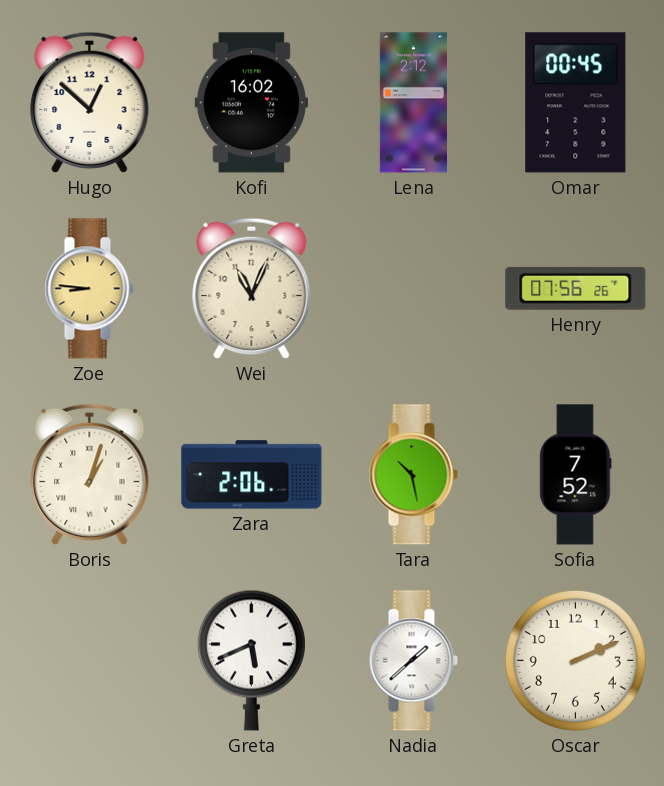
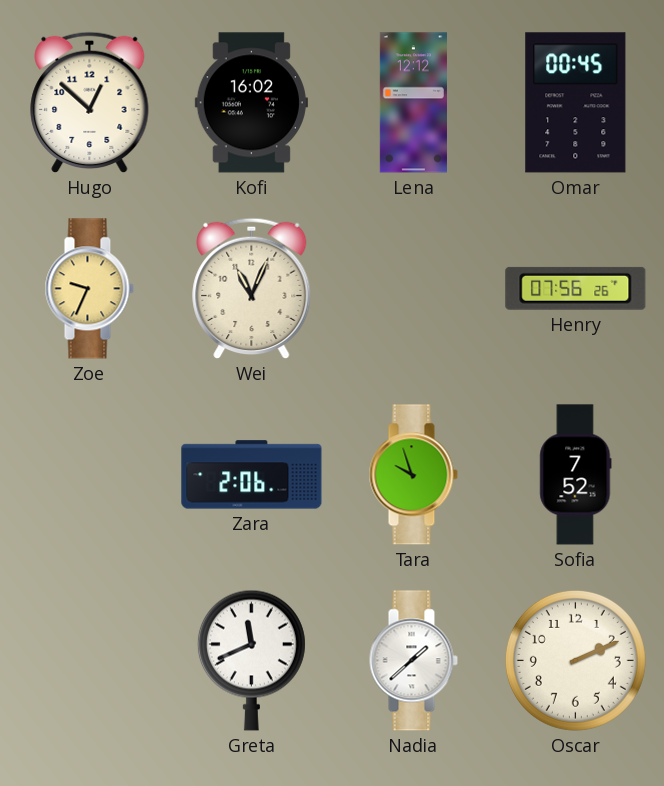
Lena: 2:12 -> 12:12
Zoe: 8:46 -> 9:34
Boris: 1:03 -> none
Tara: 10:28 -> 9:57
Greta: 5:41 -> 11:41
